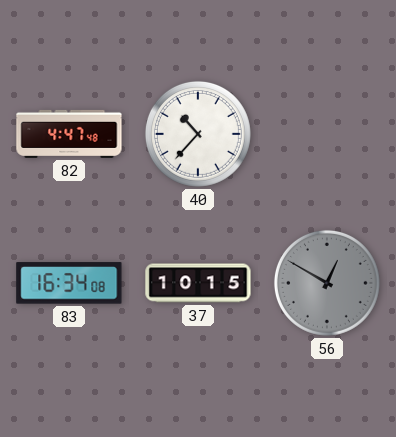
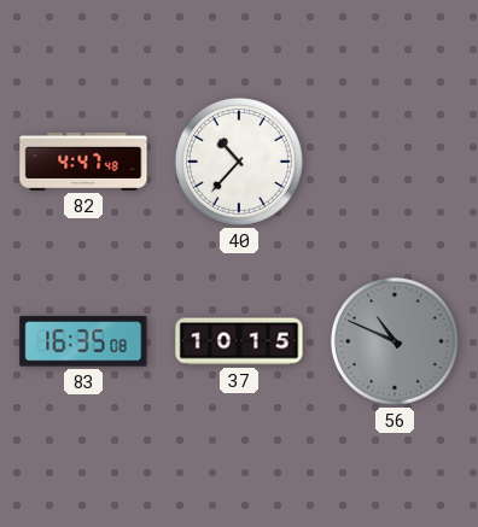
83: 16:34 -> 16:35
56: 12:50 -> 10:49
